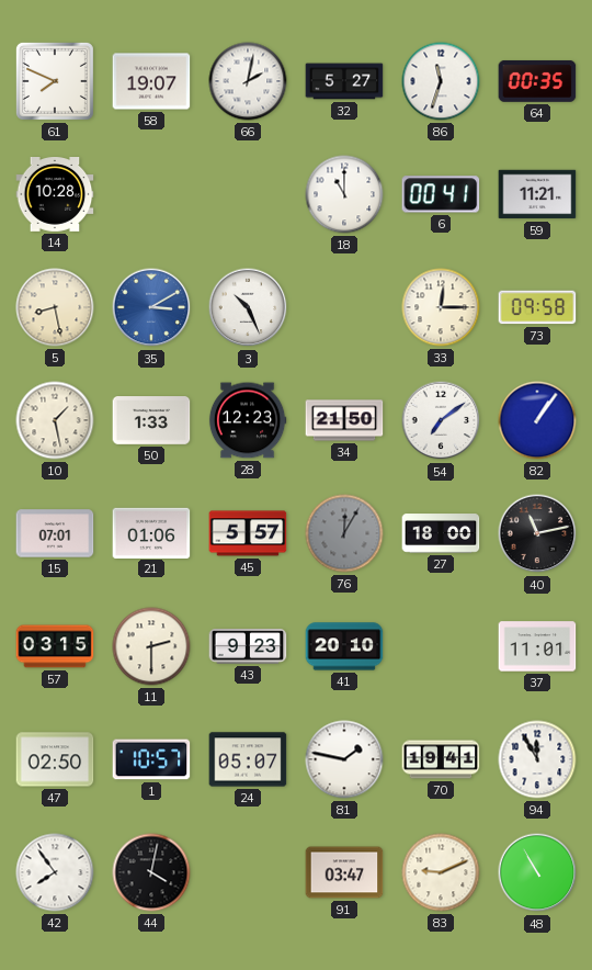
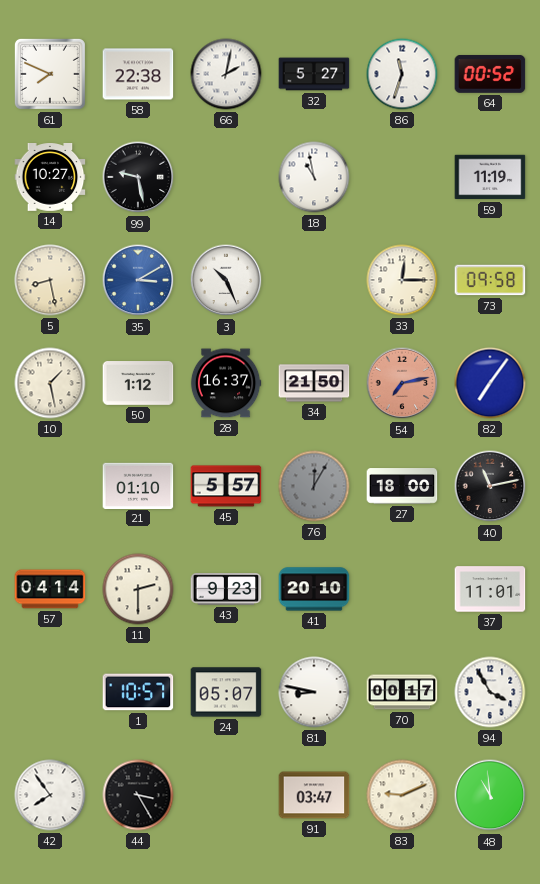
58: 19:07 -> 22:38
64: 00:35 -> 00:52
14: 10:28 -> 10:27
99: none -> 9:28
18: 11:00 -> 10:58
6: 00:41 -> none
59: 11:21 -> 11:19
50: 1:33 -> 1:12
28: 12:23 -> 16:37
54: 7:09 -> 7:13
54 dial: white -> salmon
82: 1:06 -> 7:06
15: 07:01 -> none
21: 01:06 -> 01:10
57: 03:15 -> 04:14
47: 02:50 -> none
81: 1:47 -> 8:47
70: 19:41 -> 00:17
94: 11:55 -> 3:55
44: 4:02 -> 3:25
48: 10:55 -> 10:59
